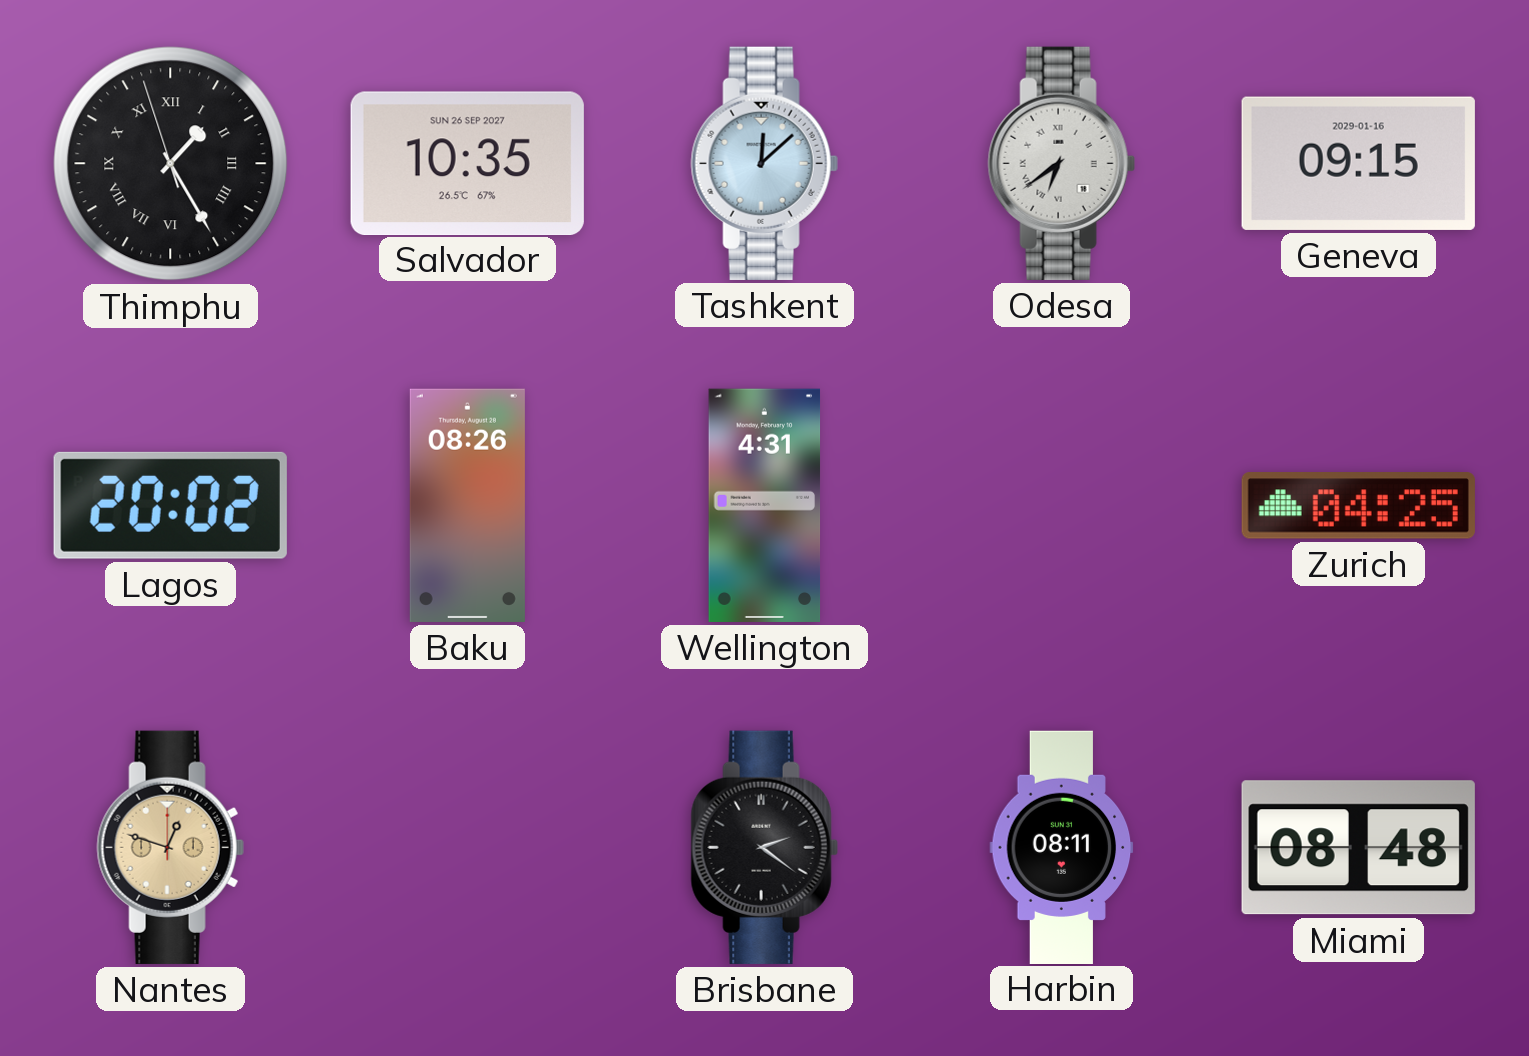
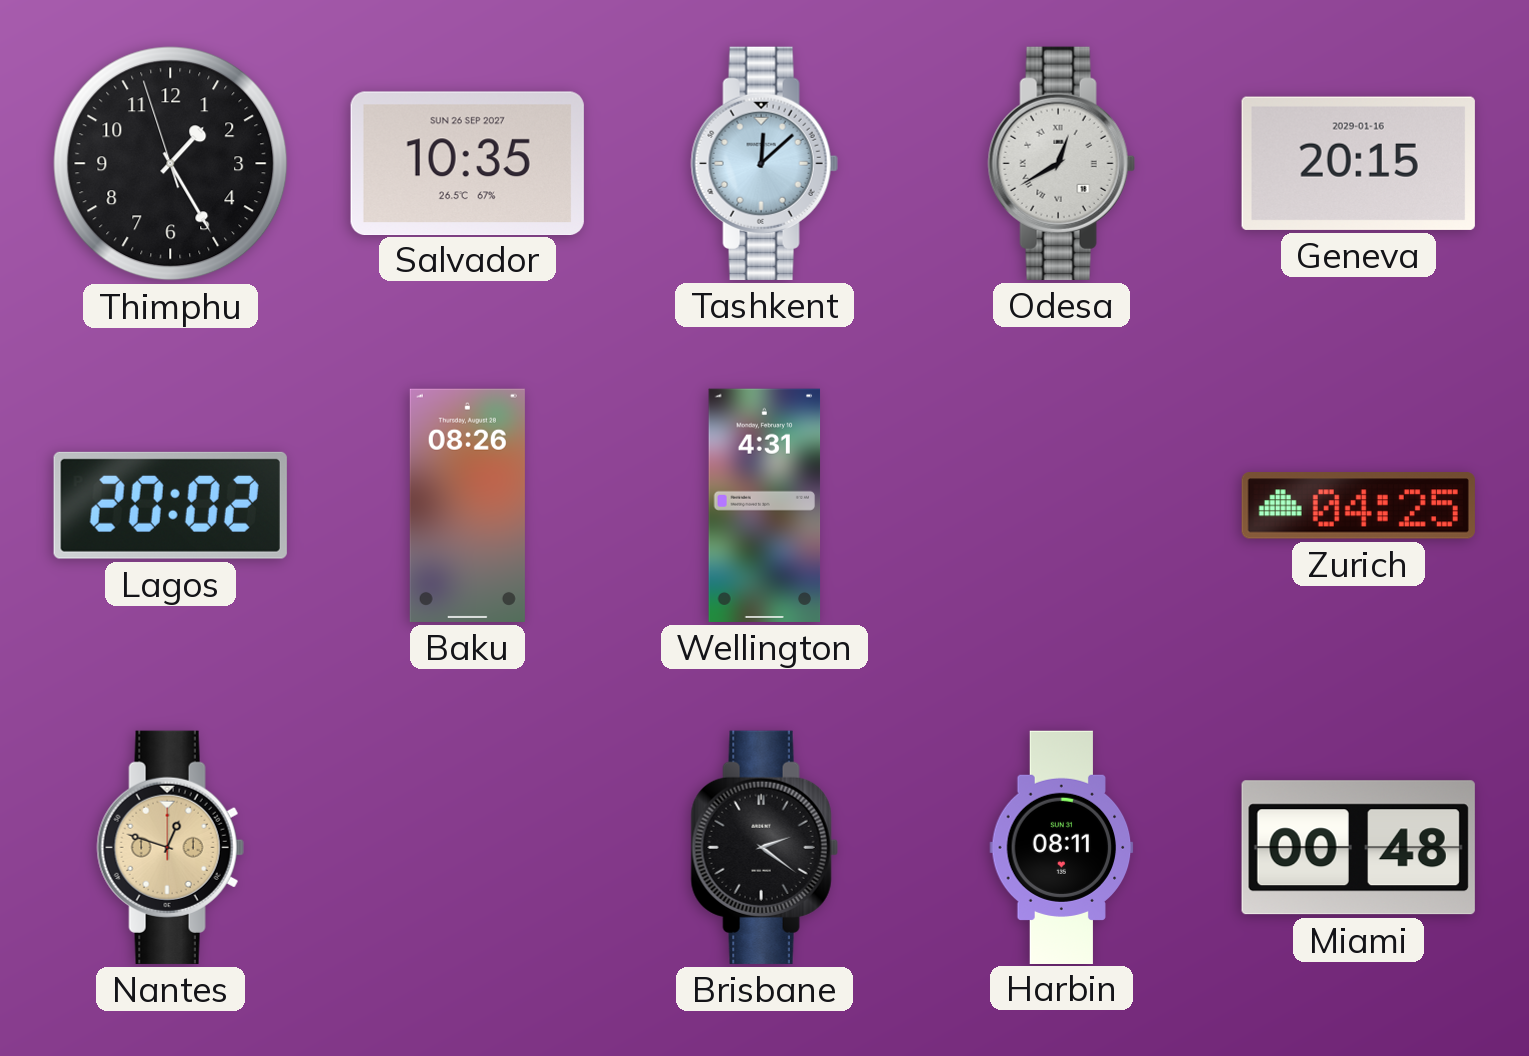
Thimphu numerals: Roman -> Arabic
Odesa: 6:39 -> 12:40
Geneva: 09:15 -> 20:15
Miami: 08:48 -> 00:48
